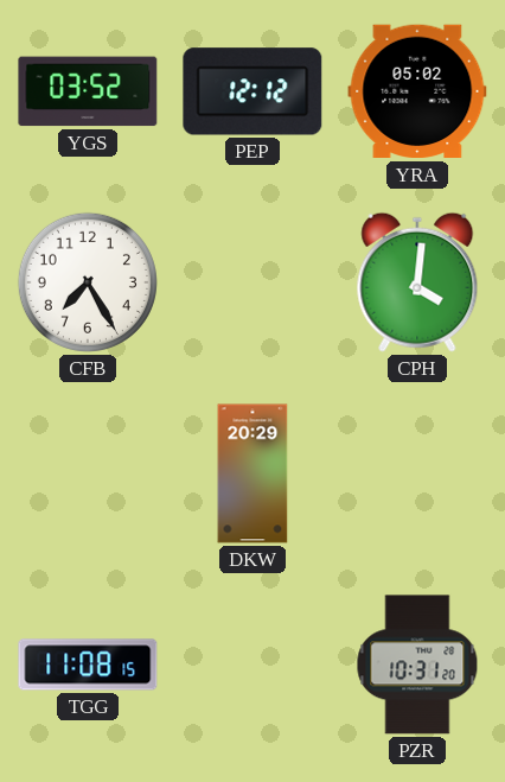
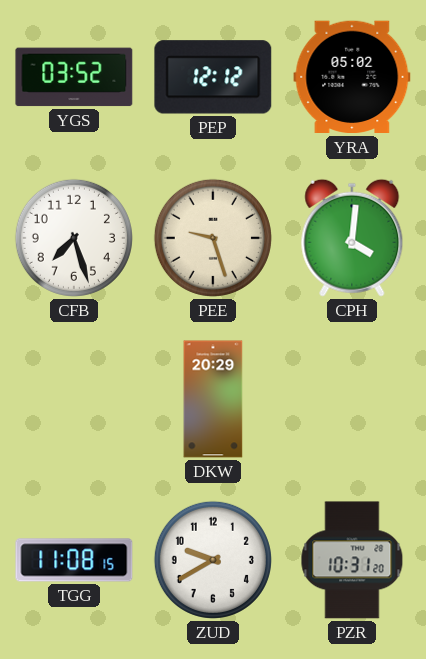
CFB: 7:25 -> 7:27
PEE: none -> 9:27
ZUD: none -> 9:40
